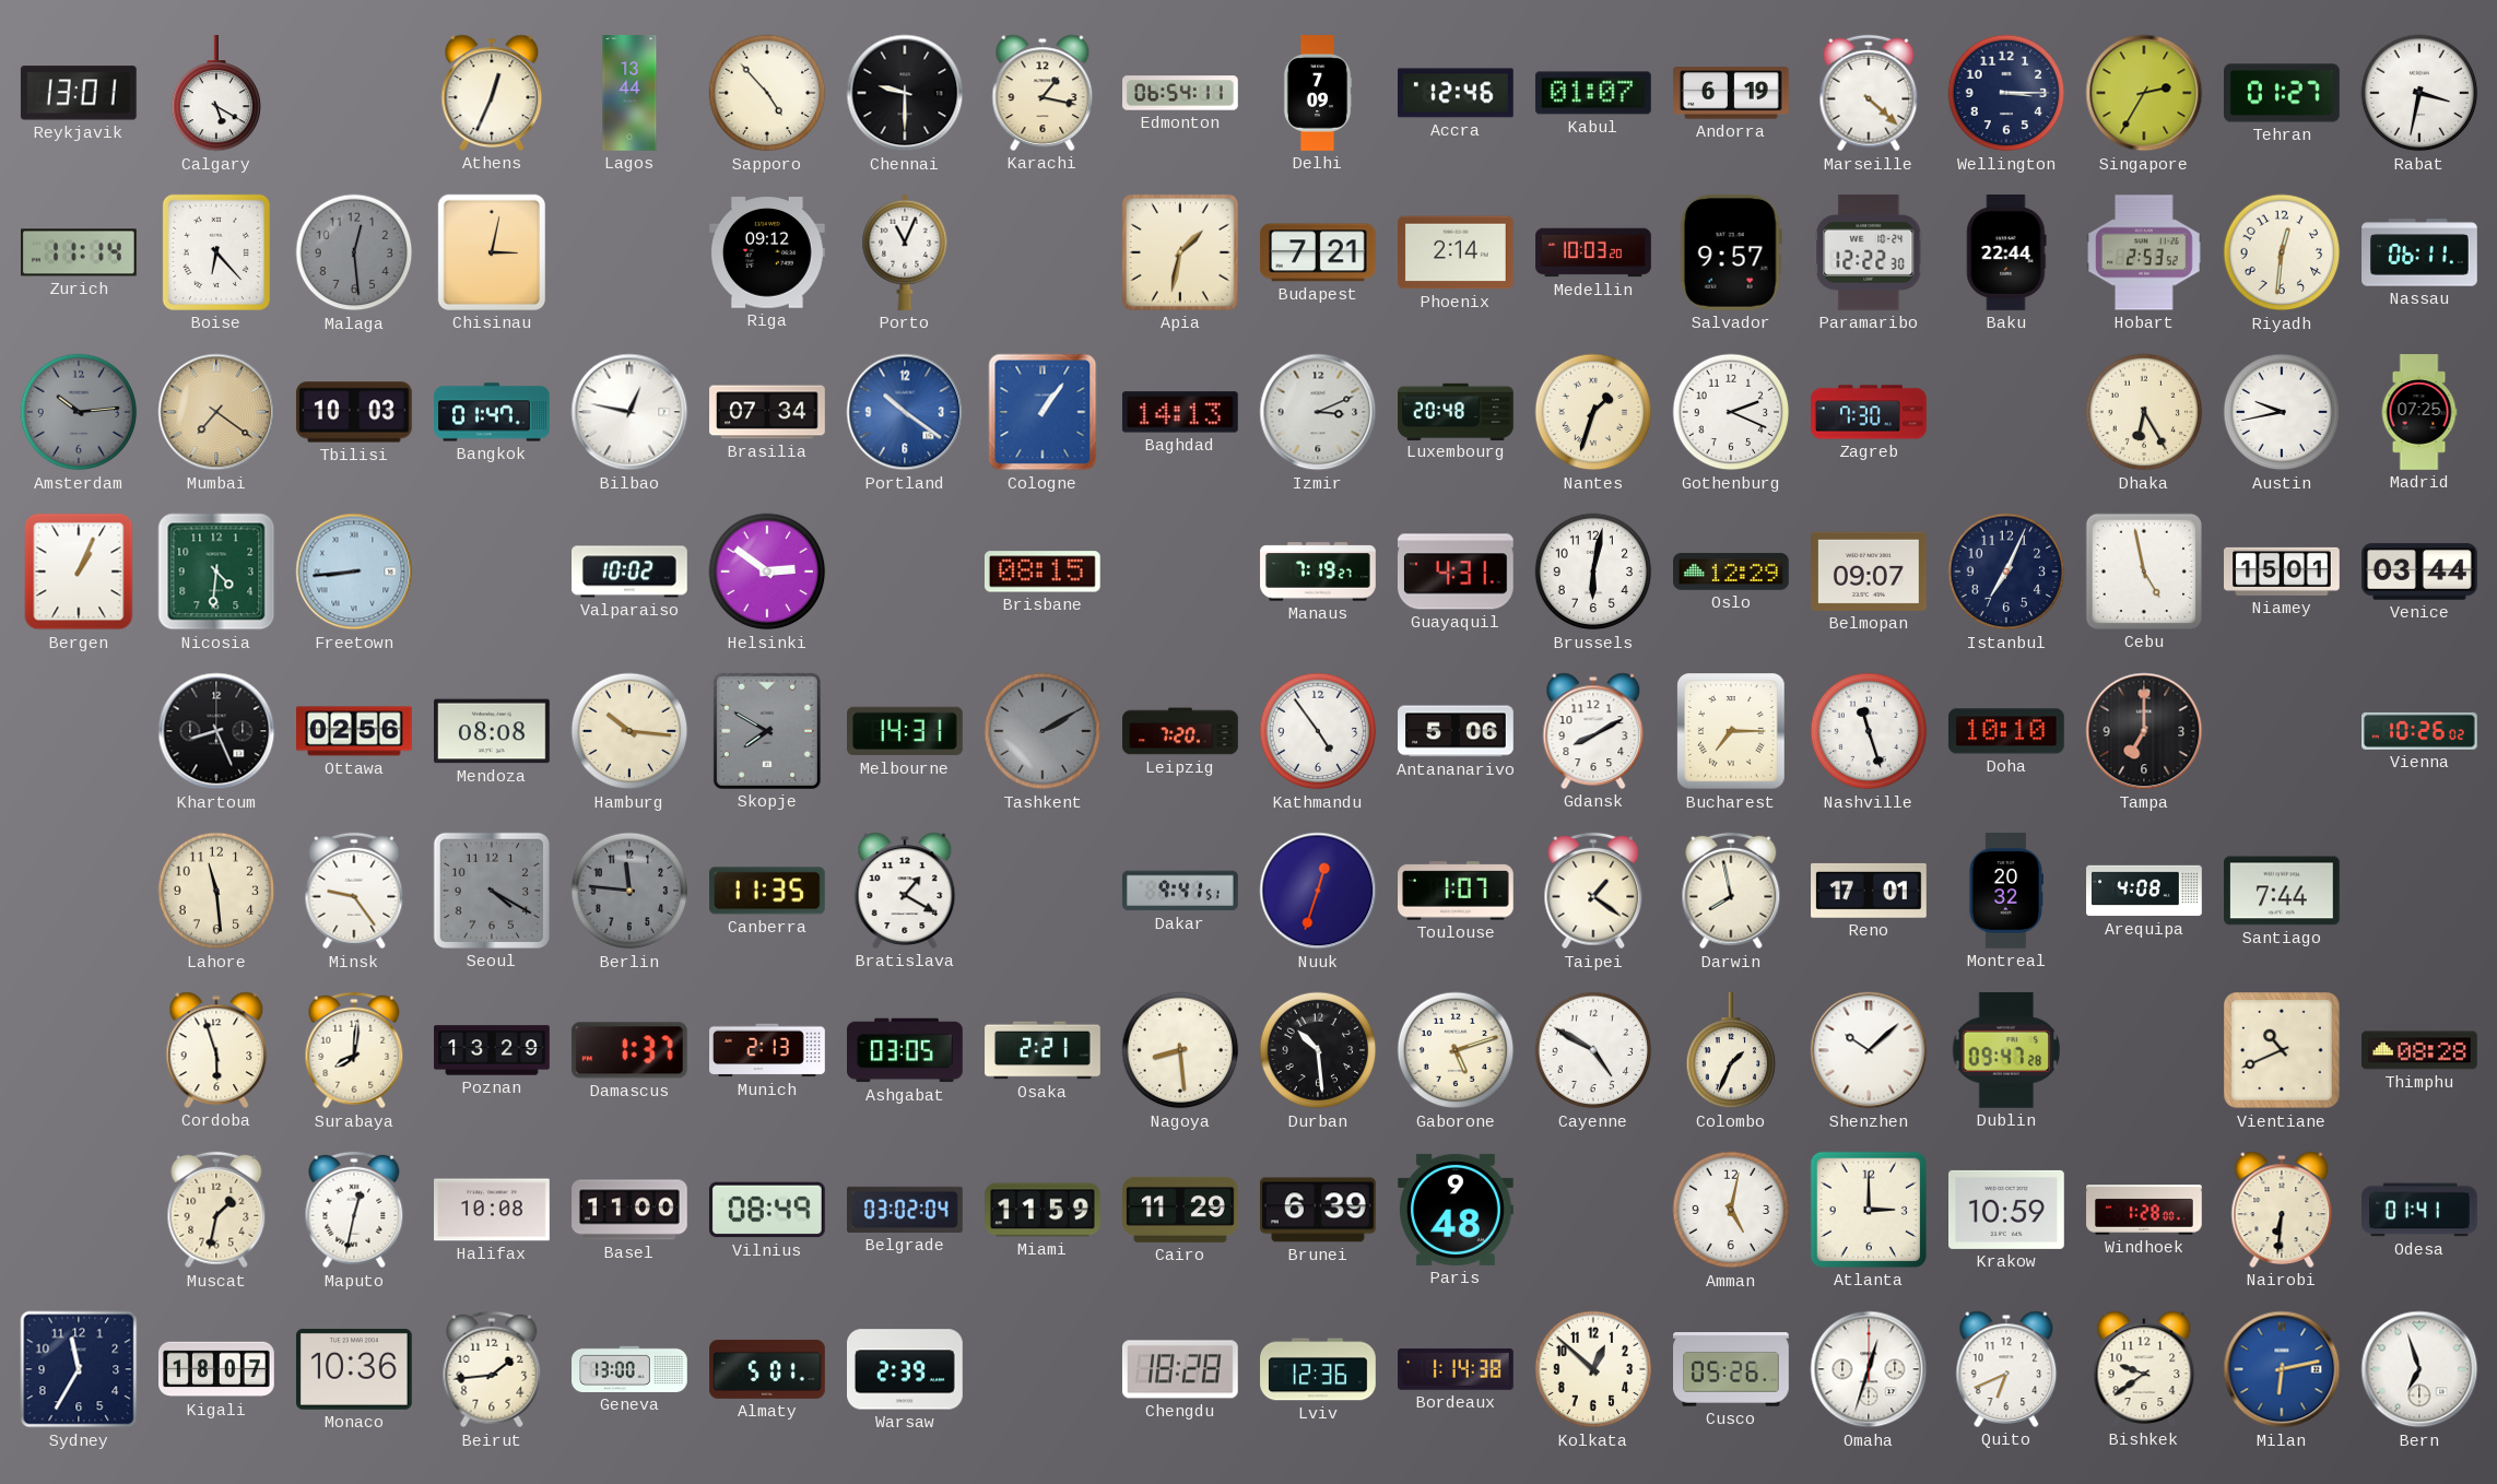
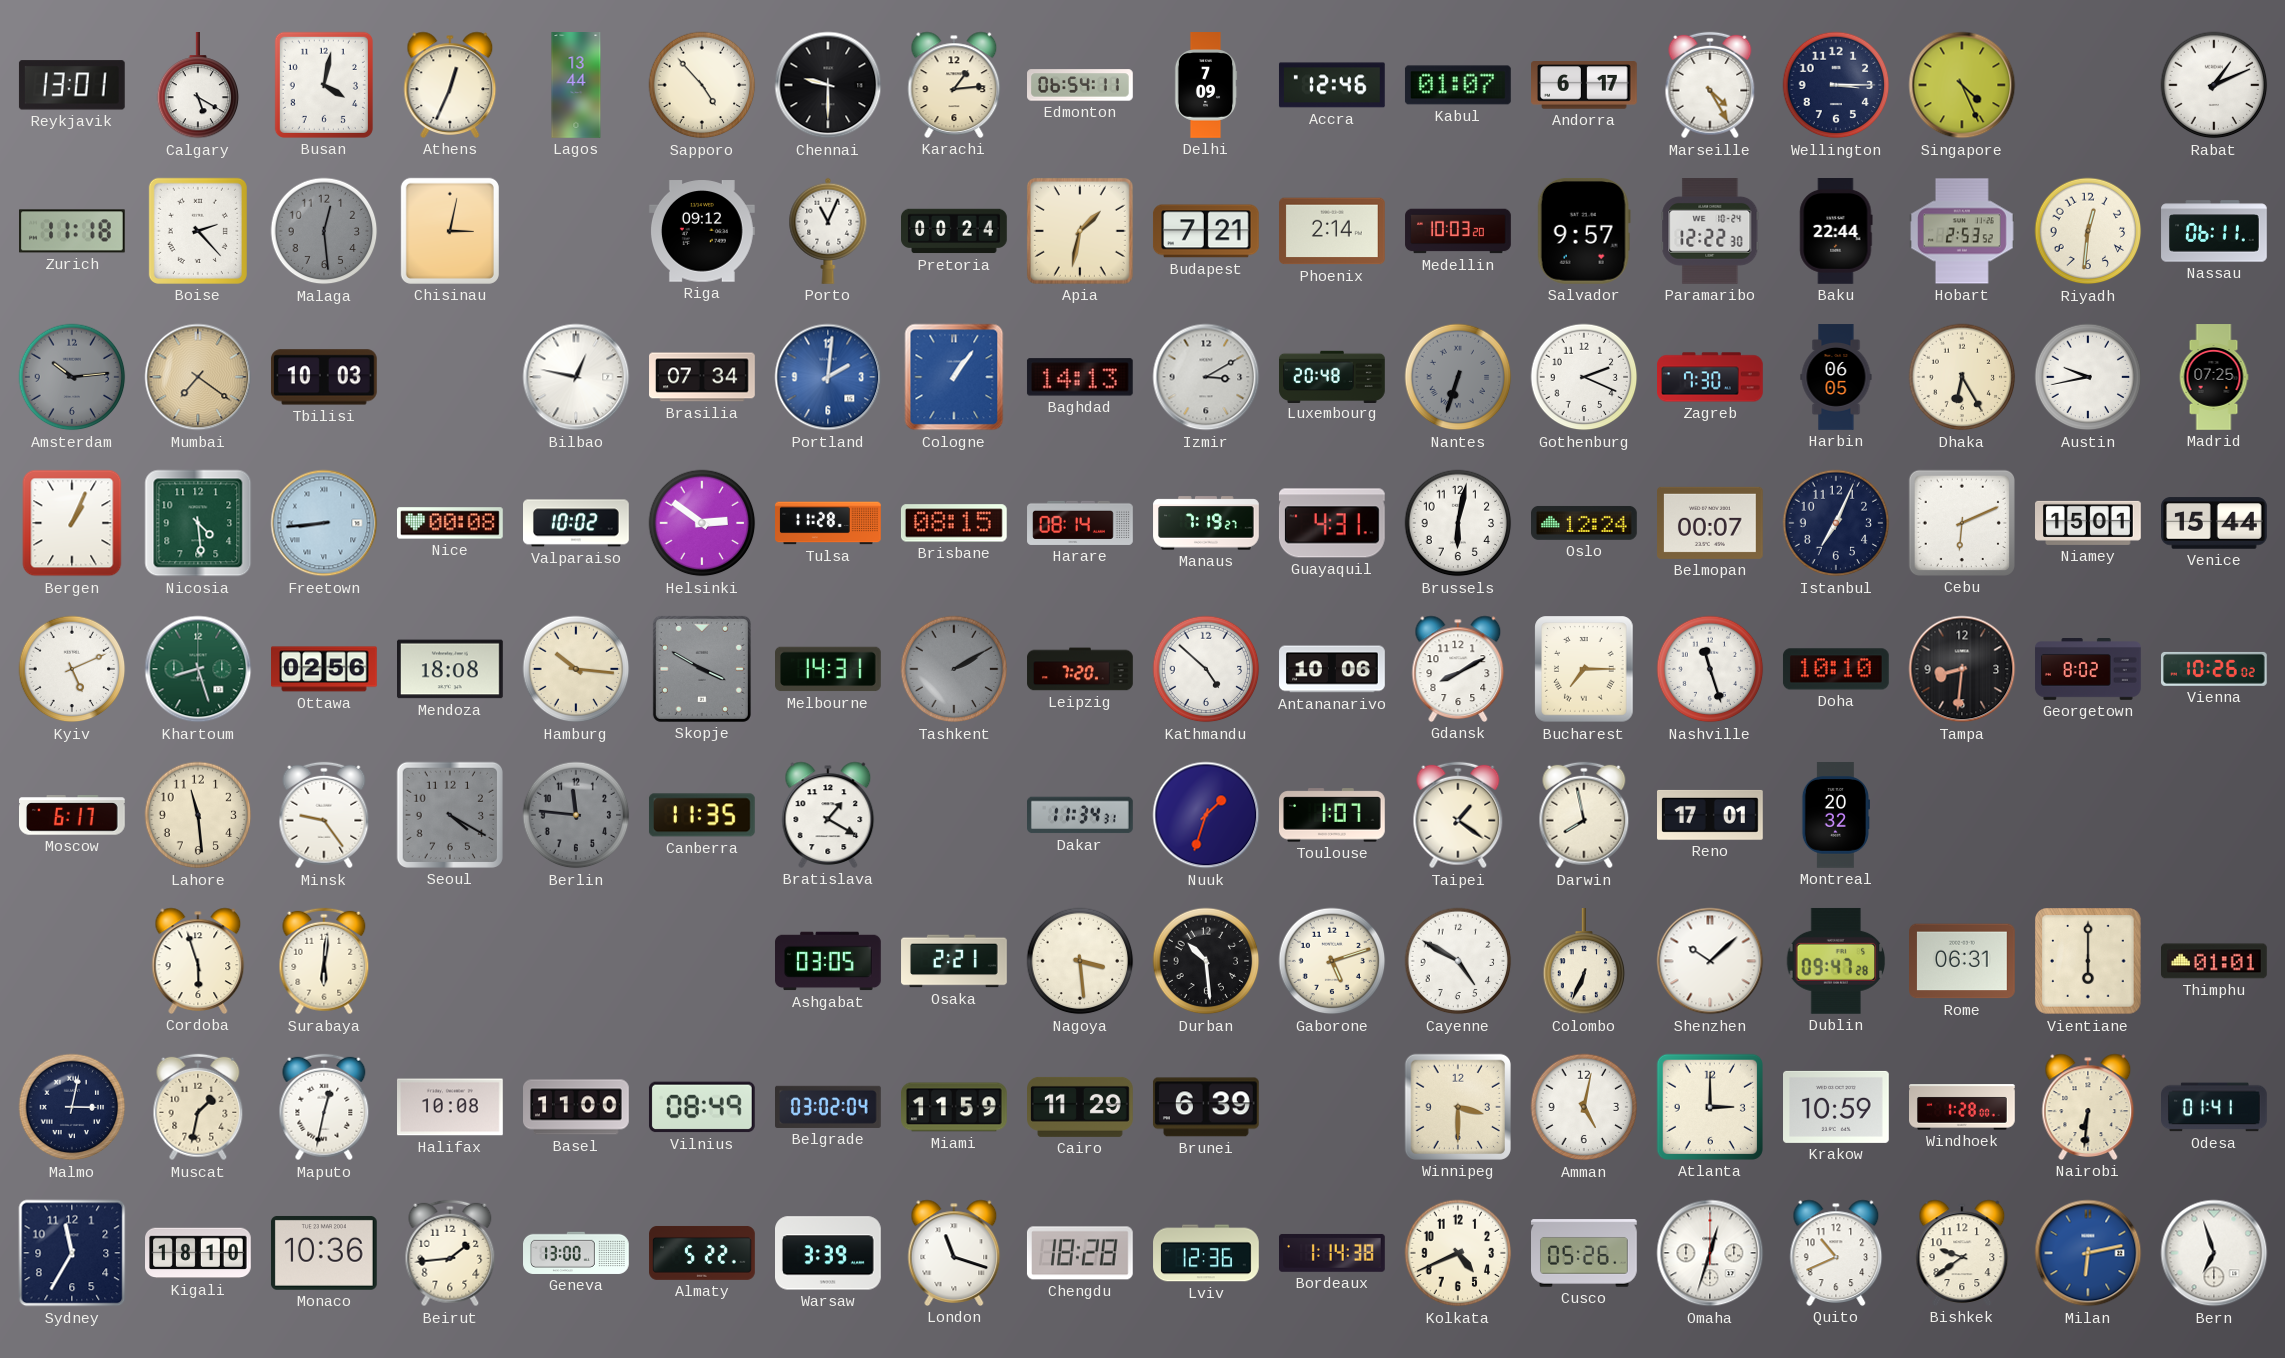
Busan: none -> 4:02
Karachi: 1:17 -> 1:14
Andorra: 6:19 -> 6:17
Marseille: 4:22 -> 4:25
Singapore: 2:35 -> 4:26
Tehran: 01:27 -> none
Rabat: 3:32 -> 1:11
Zurich: 11:14 -> 11:18
Boise: 6:23 -> 2:23
Pretoria: none -> 00:24
Bangkok: 01:47 -> none
Portland: 10:21 -> 2:01
Izmir: 3:11 -> 3:10
Nantes: 1:33 -> 6:33
Nantes dial: cream -> grey
Harbin: none -> 06:05
Nicosia: 4:31 -> 4:29
Nice: none -> 00:08
Tulsa: none -> 11:28
Harare: none -> 08:14
Oslo: 12:29 -> 12:24
Belmopan: 09:07 -> 00:07
Cebu: 4:58 -> 6:11
Venice: 03:44 -> 15:44
Kyiv: none -> 5:11
Khartoum: 8:26 -> 8:27
Khartoum dial: black -> green
Mendoza: 08:08 -> 18:08
Skopje: 7:50 -> 3:50
Kathmandu: 4:54 -> 4:52
Antananarivo: 5:06 -> 10:06
Tampa: 7:00 -> 8:31
Georgetown: none -> 8:02
Moscow: none -> 6:17
Dakar: 9:41 -> 11:34
Nuuk: 12:33 -> 1:33
Arequipa: 4:08 -> none
Santiago: 7:44 -> none
Surabaya: 8:01 -> 6:01
Poznan: 13:29 -> none
Damascus: 1:37 -> none
Munich: 2:13 -> none
Nagoya: 8:29 -> 3:29
Colombo: 1:34 -> 6:34
Rome: none -> 06:31
Vientiane: 10:41 -> 6:00
Thimphu: 08:28 -> 01:01
Malmo: none -> 3:02
Paris: 9:48 -> none
Winnipeg: none -> 3:30
Kigali: 18:07 -> 18:10
Almaty: 5:01 -> 5:22
Warsaw: 2:39 -> 3:39
London: none -> 11:18
Kolkata: 12:52 -> 4:41
Quito: 6:41 -> 10:41
